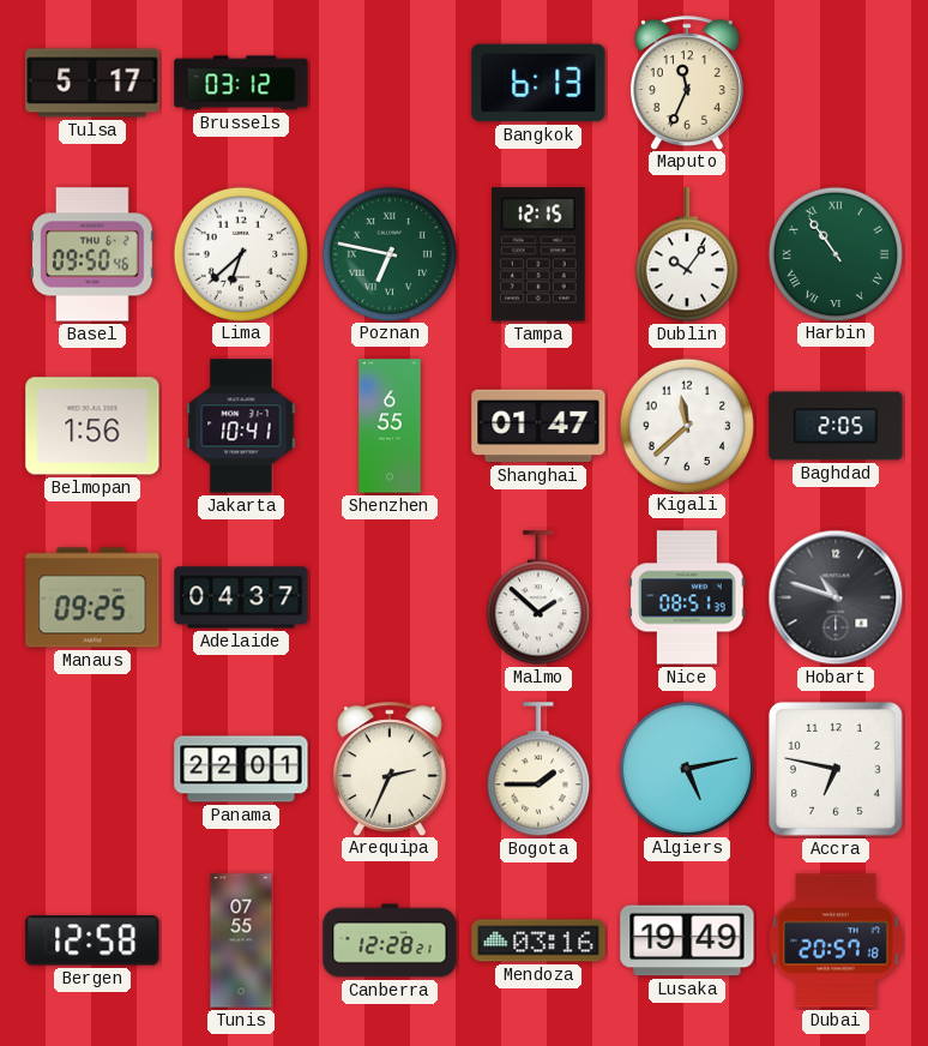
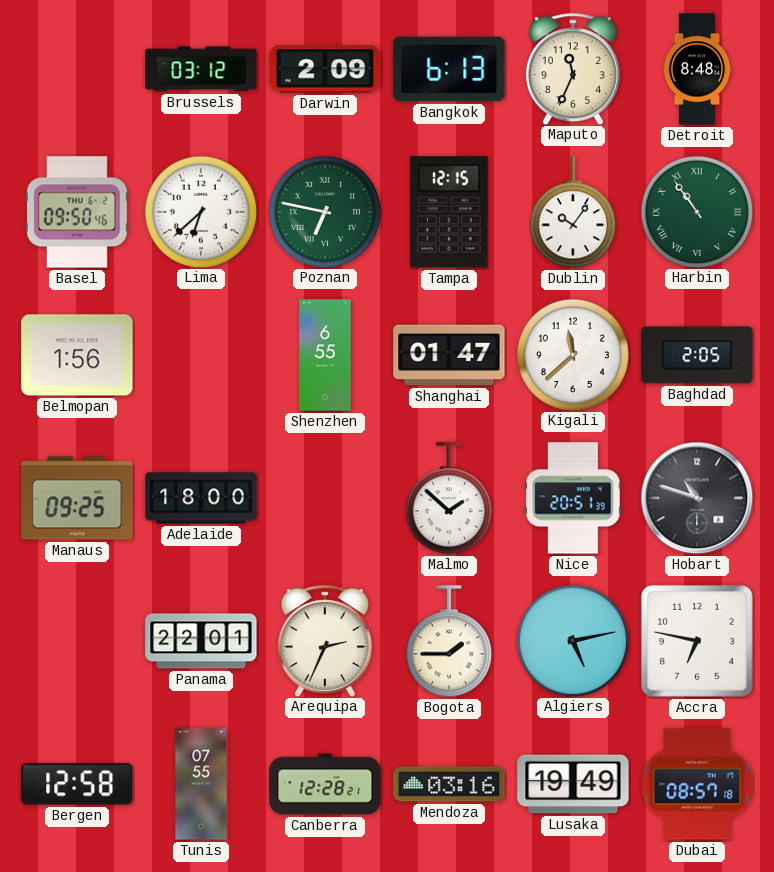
Tulsa: 5:17 -> none
Darwin: none -> 2:09
Detroit: none -> 8:48
Jakarta: 10:41 -> none
Adelaide: 04:37 -> 18:00
Nice: 08:51 -> 20:51
Dubai: 20:57 -> 08:57
